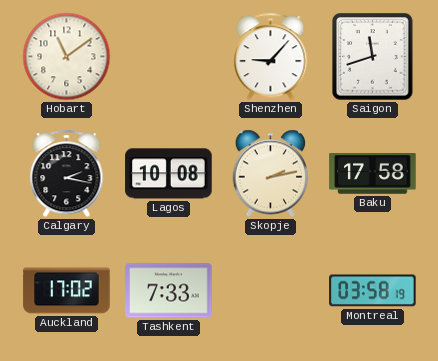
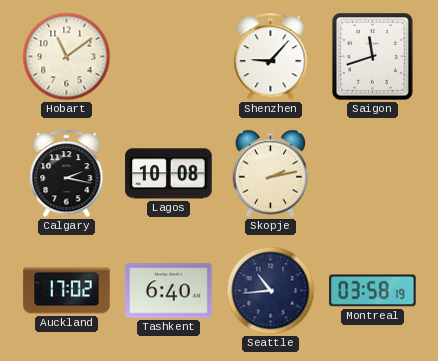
Baku: 17:58 -> none
Tashkent: 7:33 -> 6:40
Seattle: none -> 10:44
